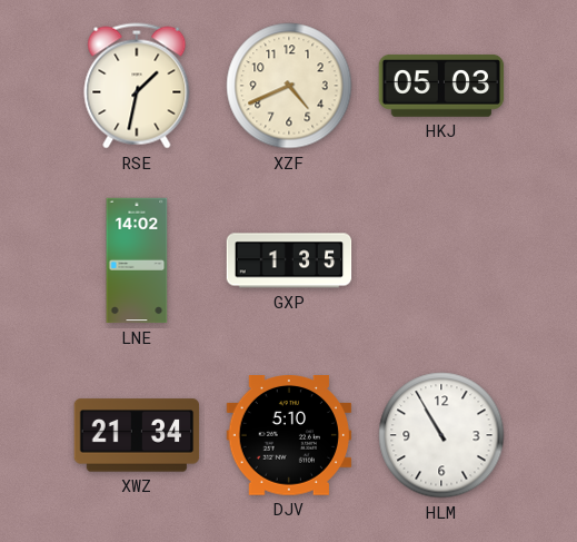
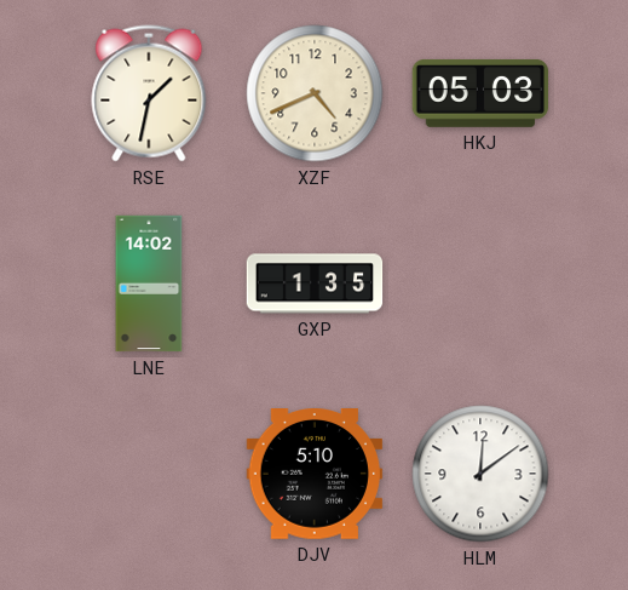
XWZ: 21:34 -> none
HLM: 10:55 -> 12:09
